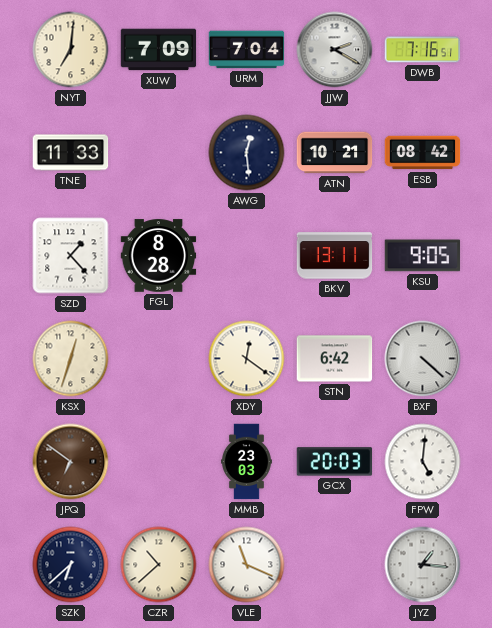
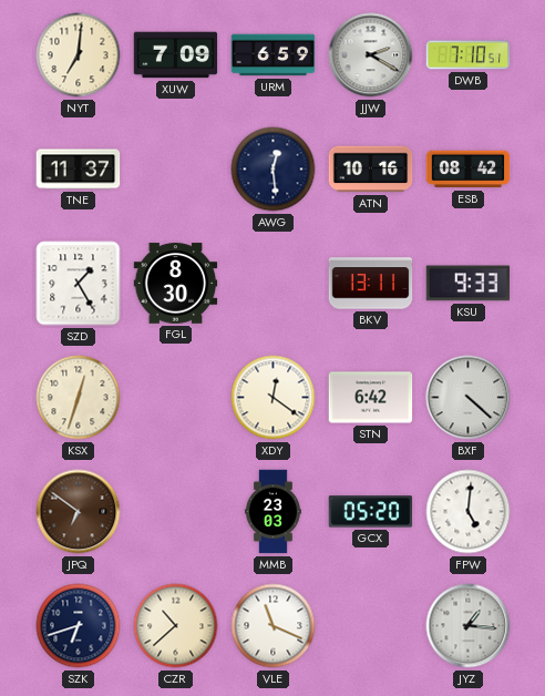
URM: 7:04 -> 6:59
DWB: 7:16 -> 7:10
TNE: 11:33 -> 11:37
ATN: 10:21 -> 10:16
SZD: 1:23 -> 1:25
FGL: 8:28 -> 8:30
KSU: 9:05 -> 9:33
GCX: 20:03 -> 05:20
SZK: 6:38 -> 6:42
